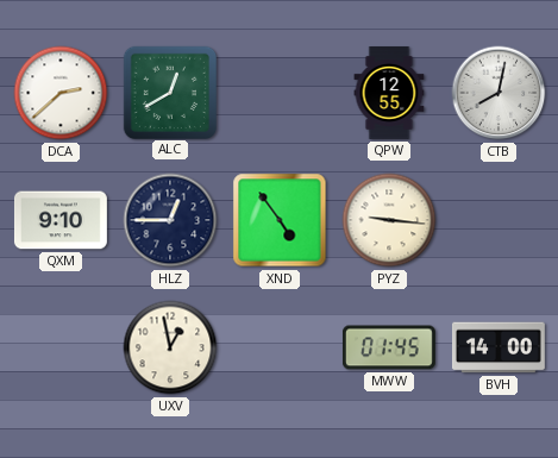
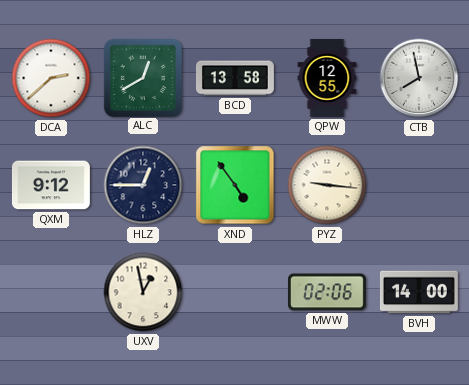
BCD: none -> 13:58
CTB: 8:02 -> 7:58
QXM: 9:10 -> 9:12
MWW: 01:45 -> 02:06
